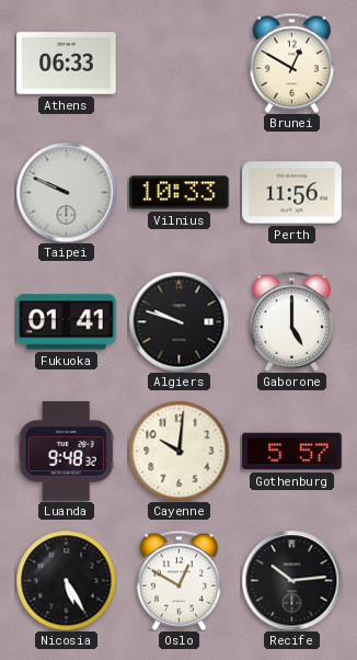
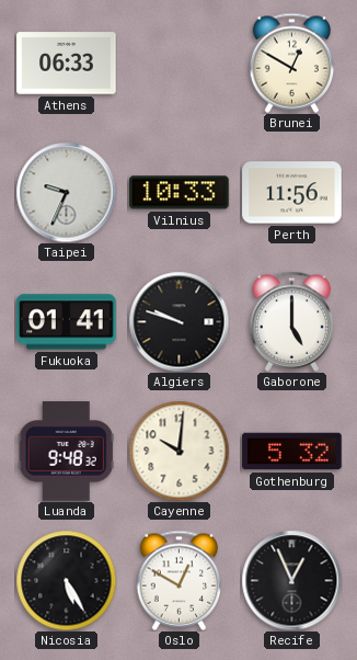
Taipei: 9:49 -> 9:34
Gothenburg: 5:57 -> 5:32
Recife: 10:14 -> 12:56
